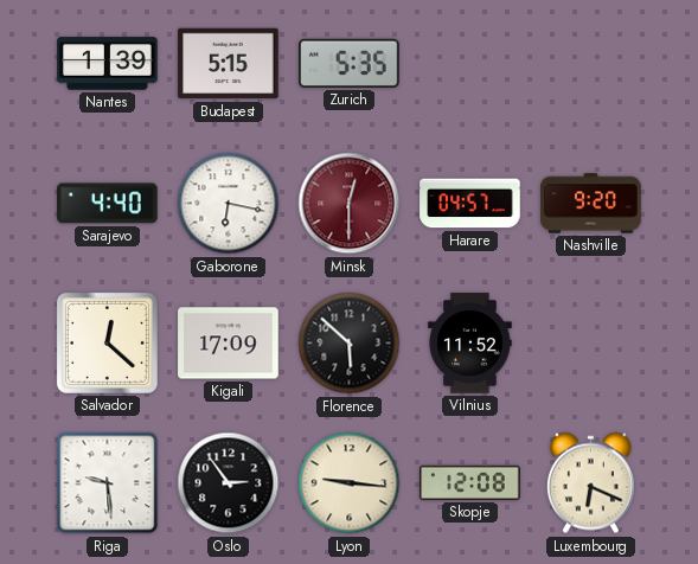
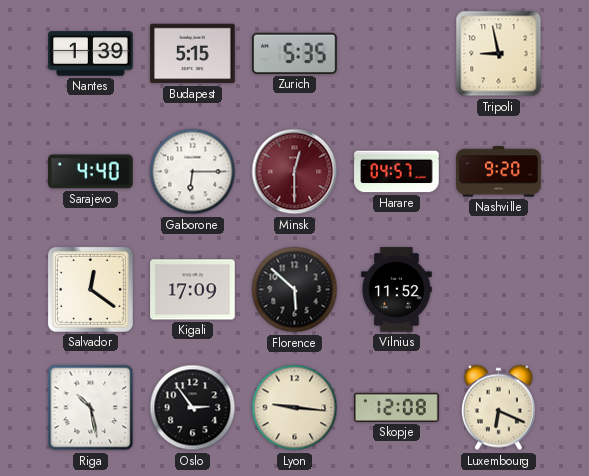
Tripoli: none -> 8:58
Gaborone: 6:17 -> 6:15
Salvador: 12:22 -> 12:21
Riga: 9:29 -> 10:28
